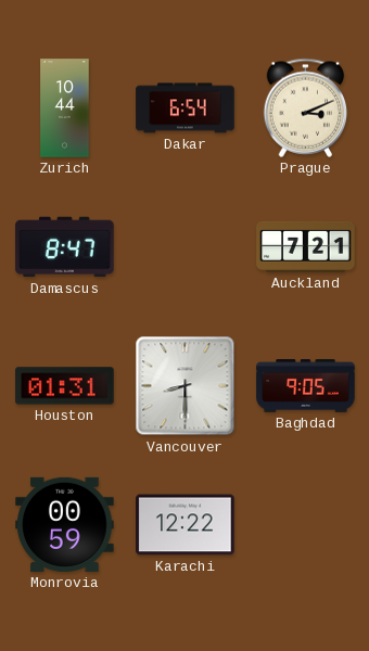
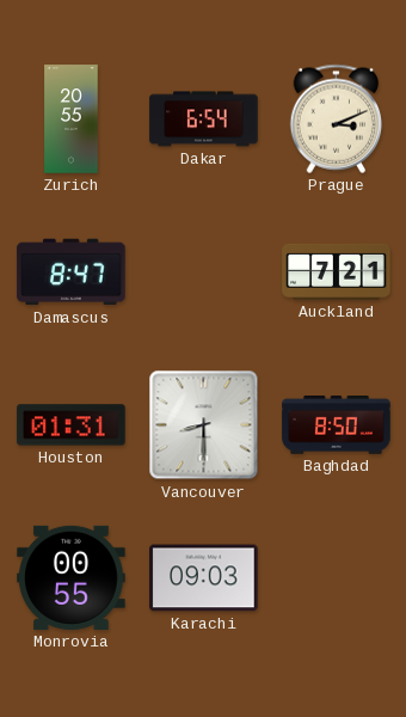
Zurich: 10:44 -> 20:55
Baghdad: 9:05 -> 8:50
Monrovia: 00:59 -> 00:55
Karachi: 12:22 -> 09:03
